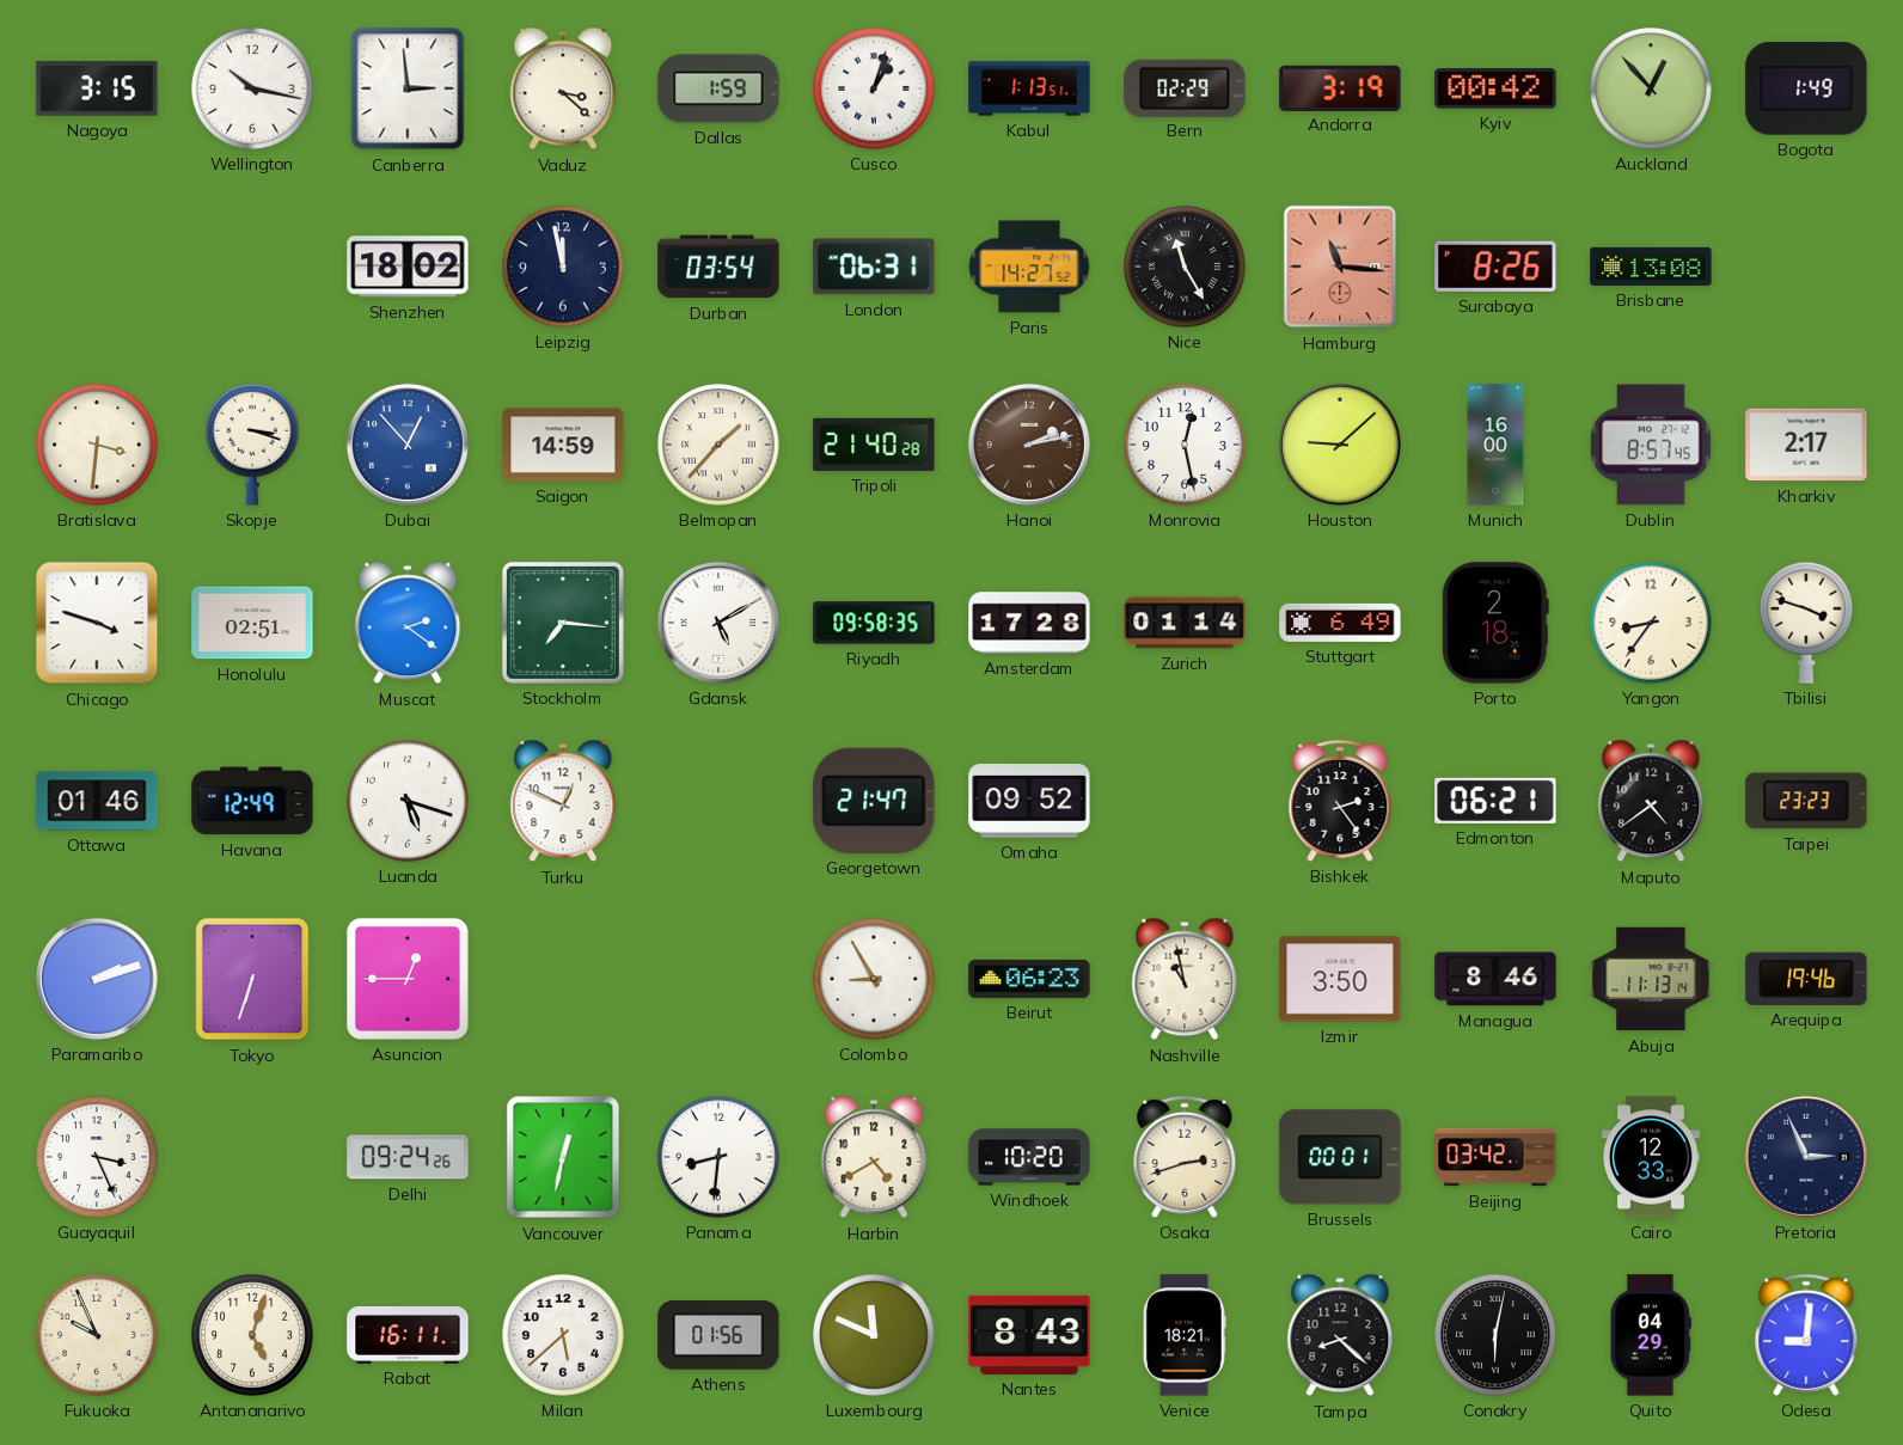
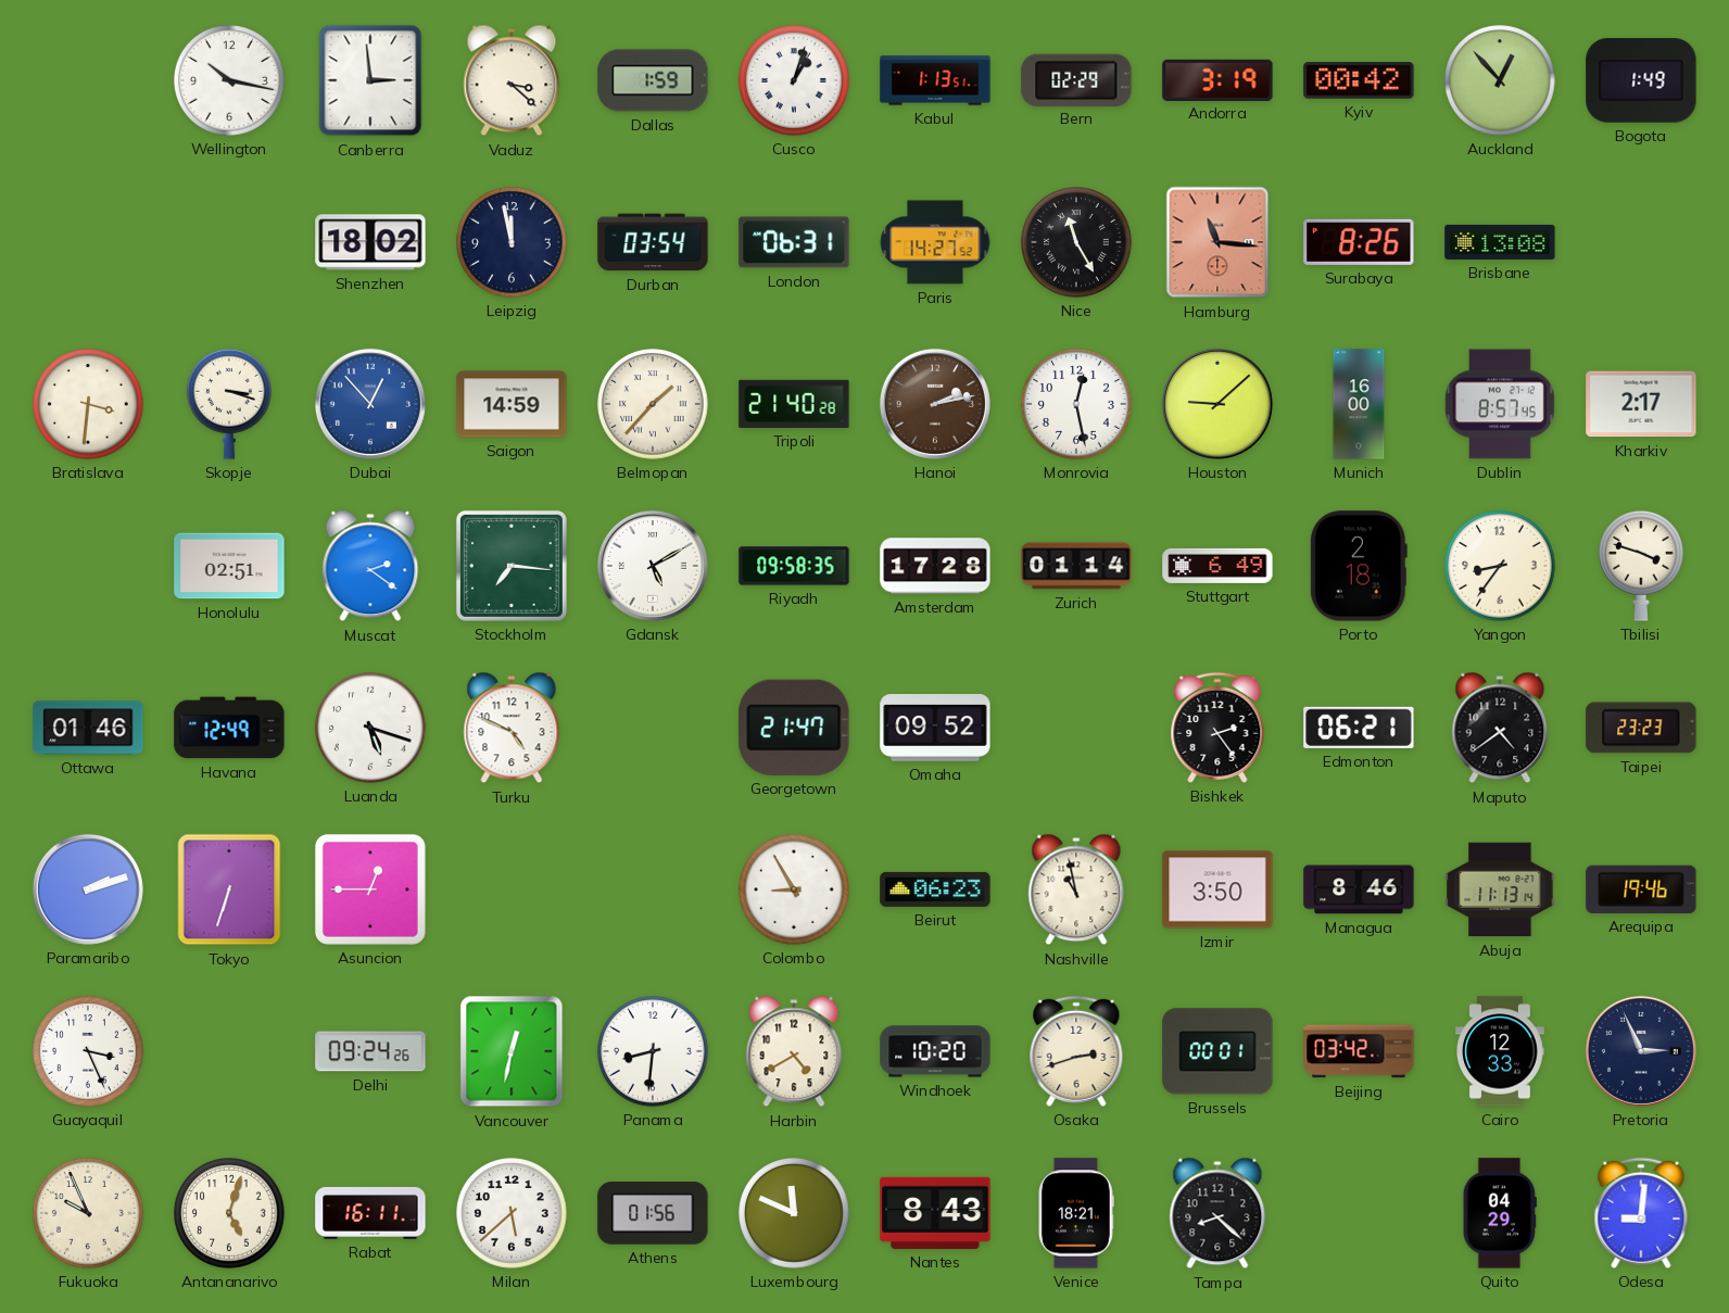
Nagoya: 3:15 -> none
Chicago: 3:48 -> none
Turku: 12:49 -> 4:49
Conakry: 6:02 -> none
